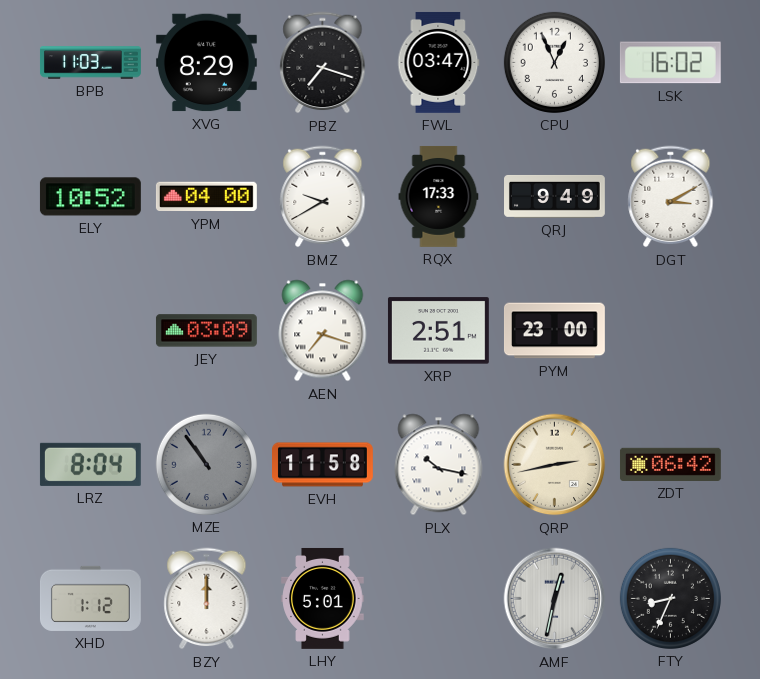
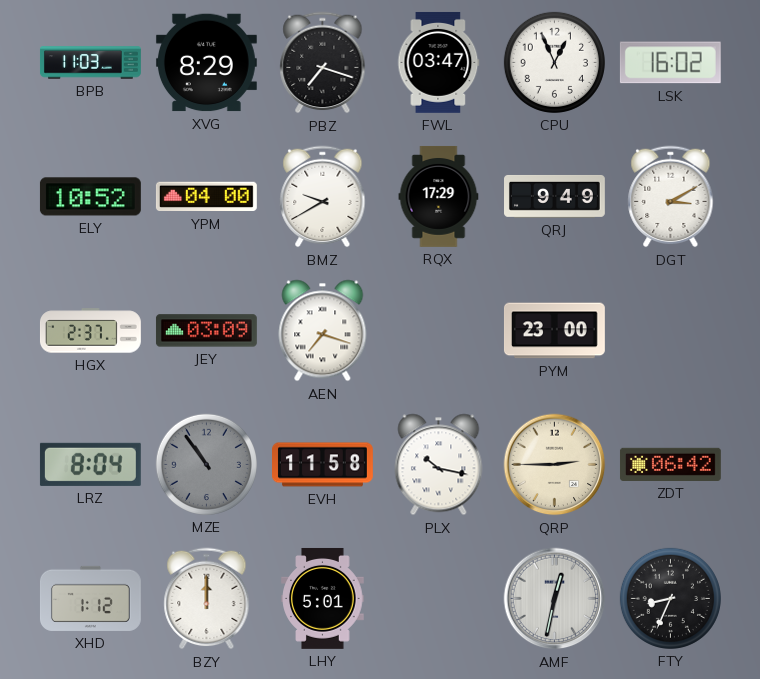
RQX: 17:33 -> 17:29
HGX: none -> 2:37
XRP: 2:51 -> none
QRP: 2:43 -> 2:45
